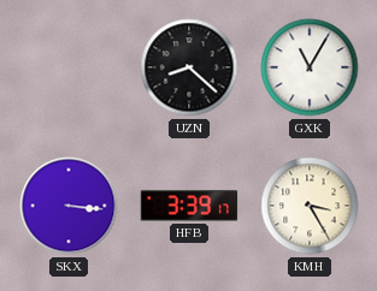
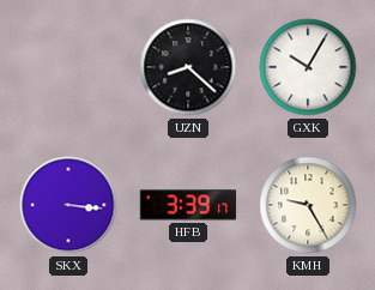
GXK: 11:05 -> 10:05
KMH: 3:25 -> 9:25
